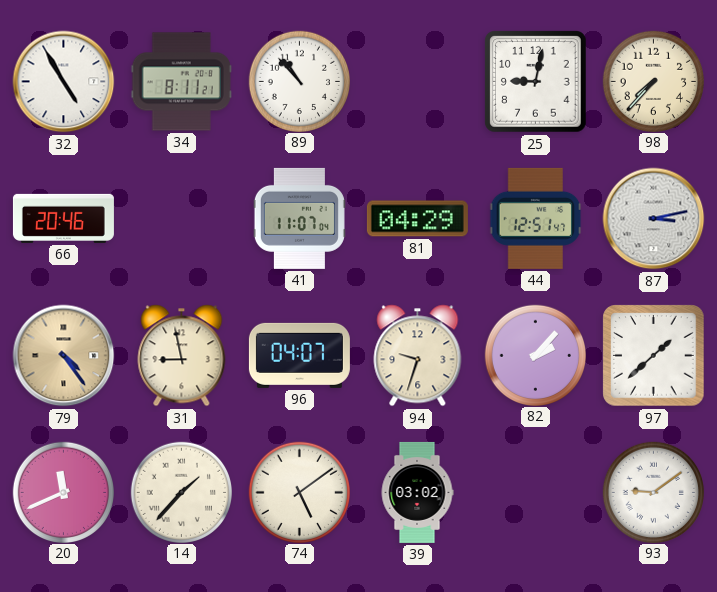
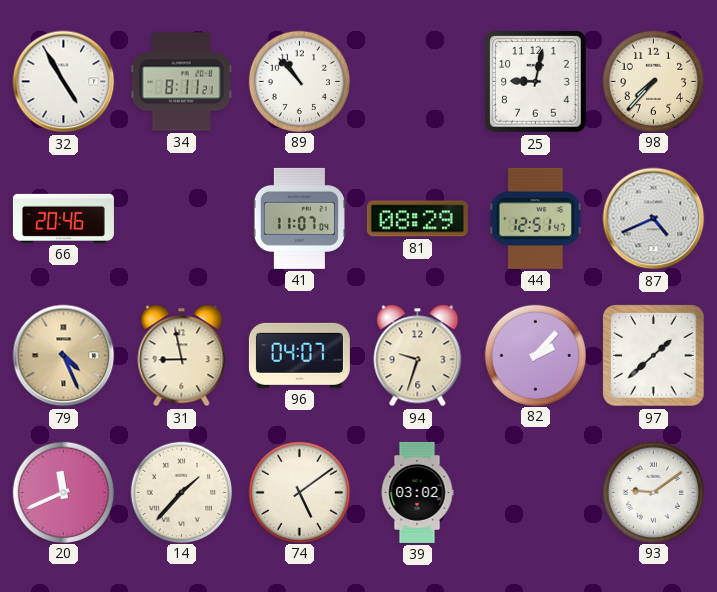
81: 04:29 -> 08:29
87: 3:13 -> 4:41
79: 4:24 -> 4:26
